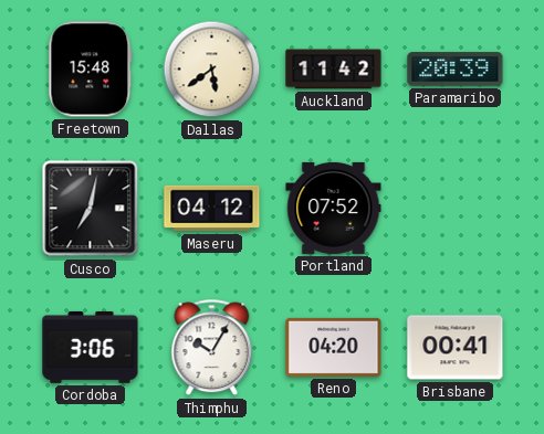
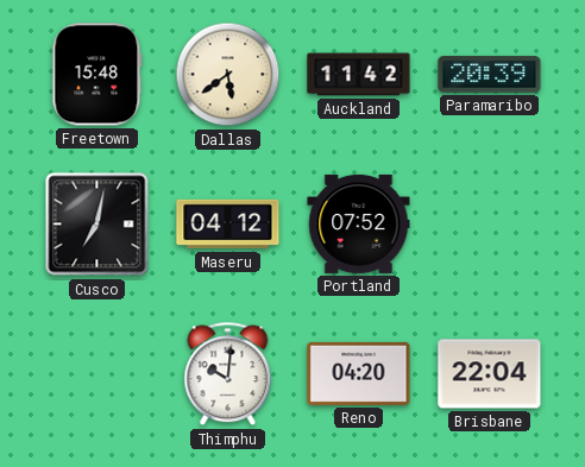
Cordoba: 3:06 -> none
Thimphu: 10:05 -> 10:01
Brisbane: 00:41 -> 22:04
